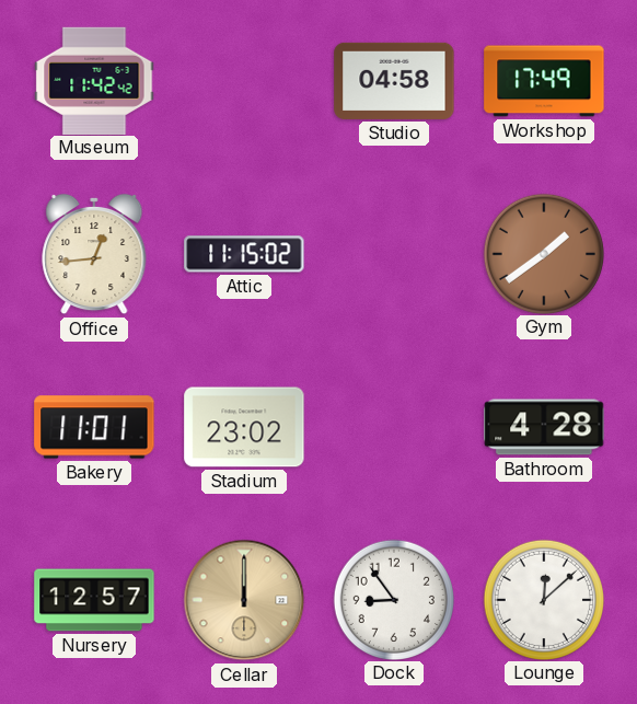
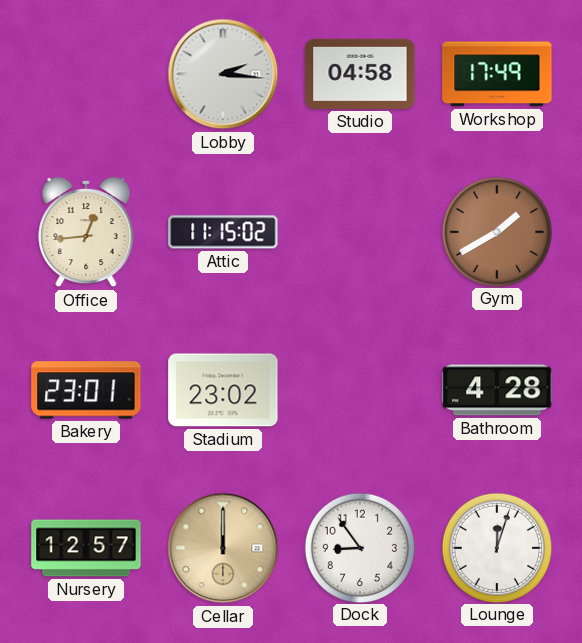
Museum: 11:42 -> none
Lobby: none -> 2:16
Gym: 1:39 -> 1:40
Bakery: 11:01 -> 23:01
Lounge: 12:08 -> 12:03
